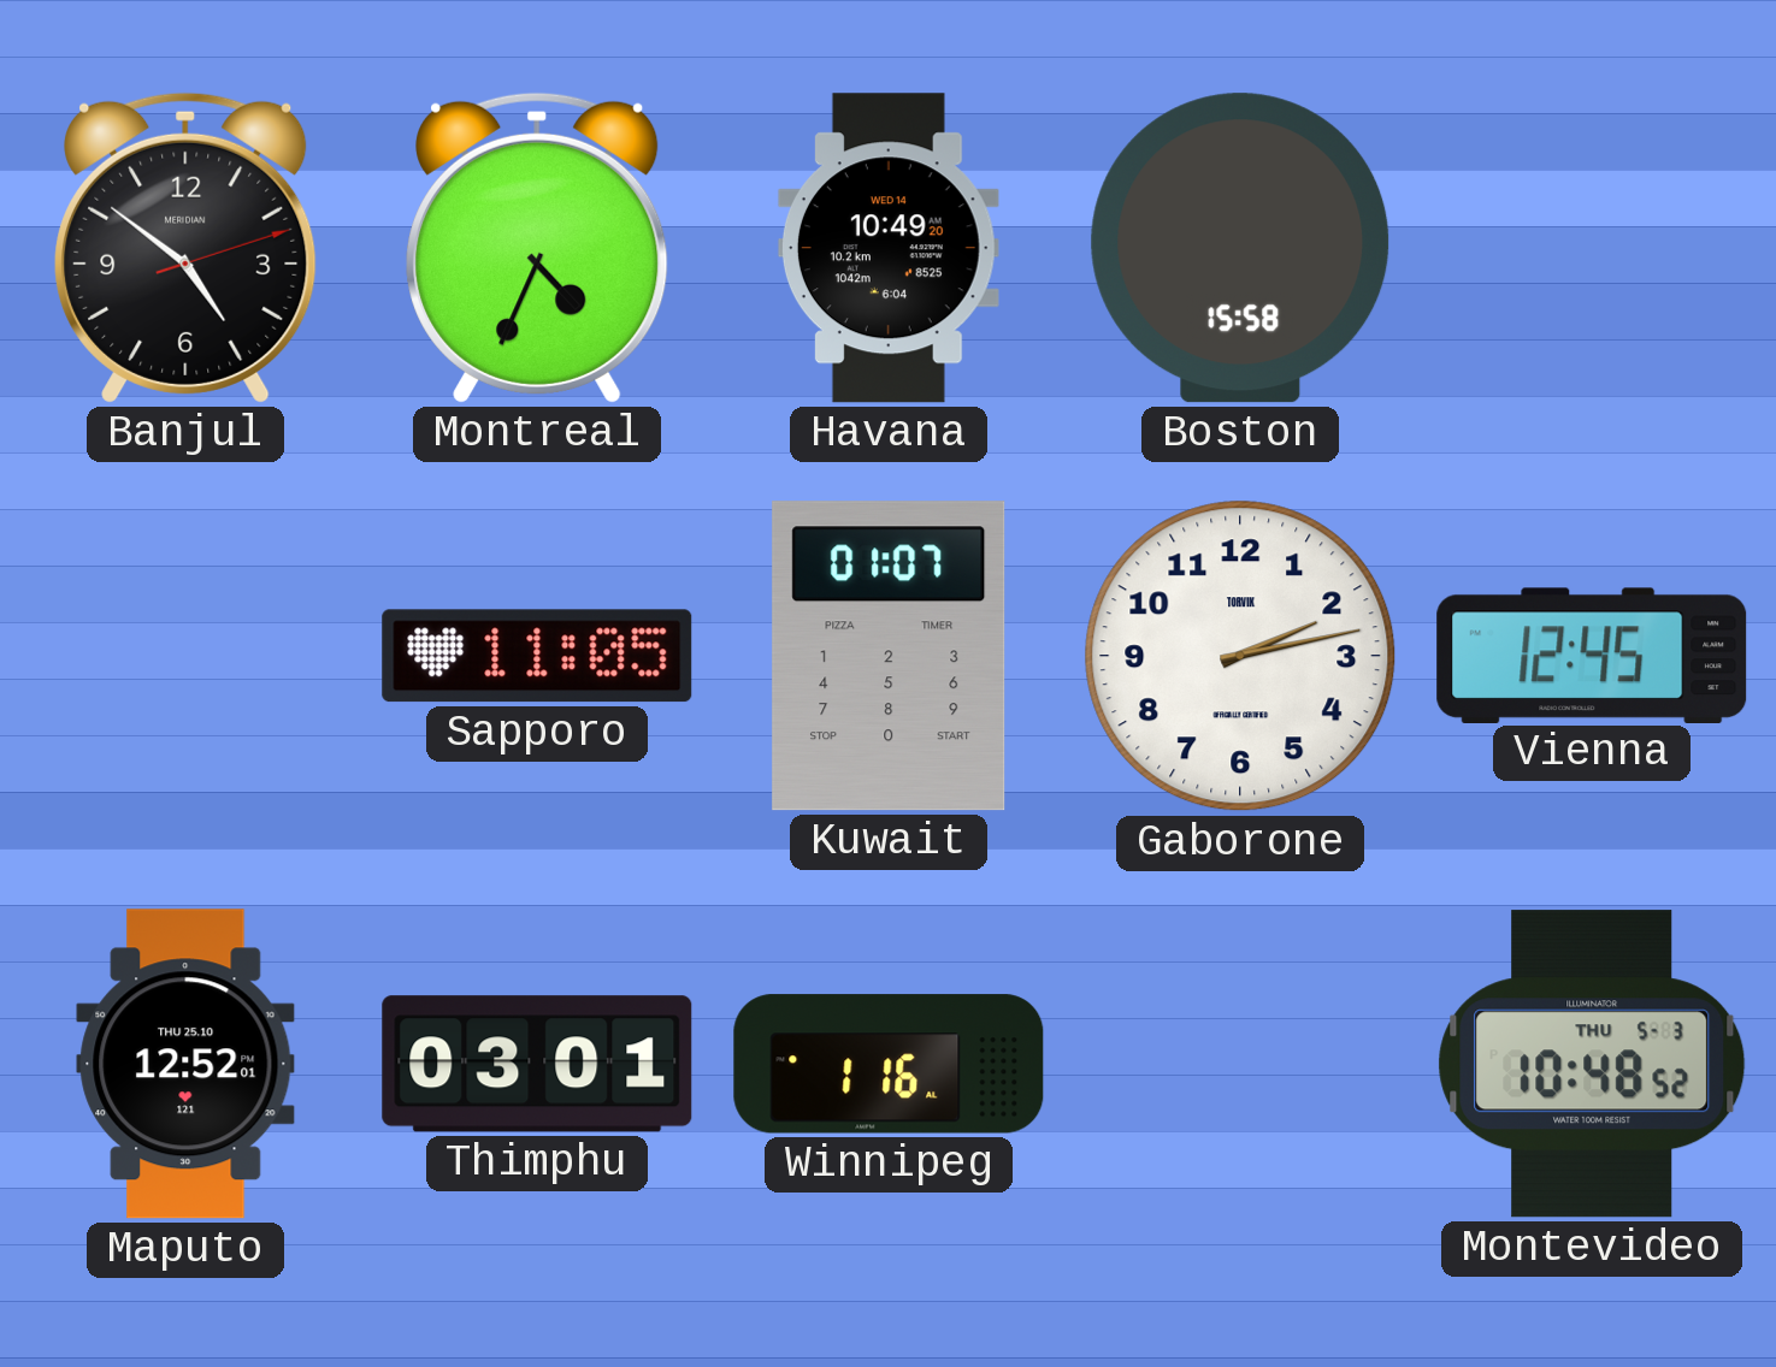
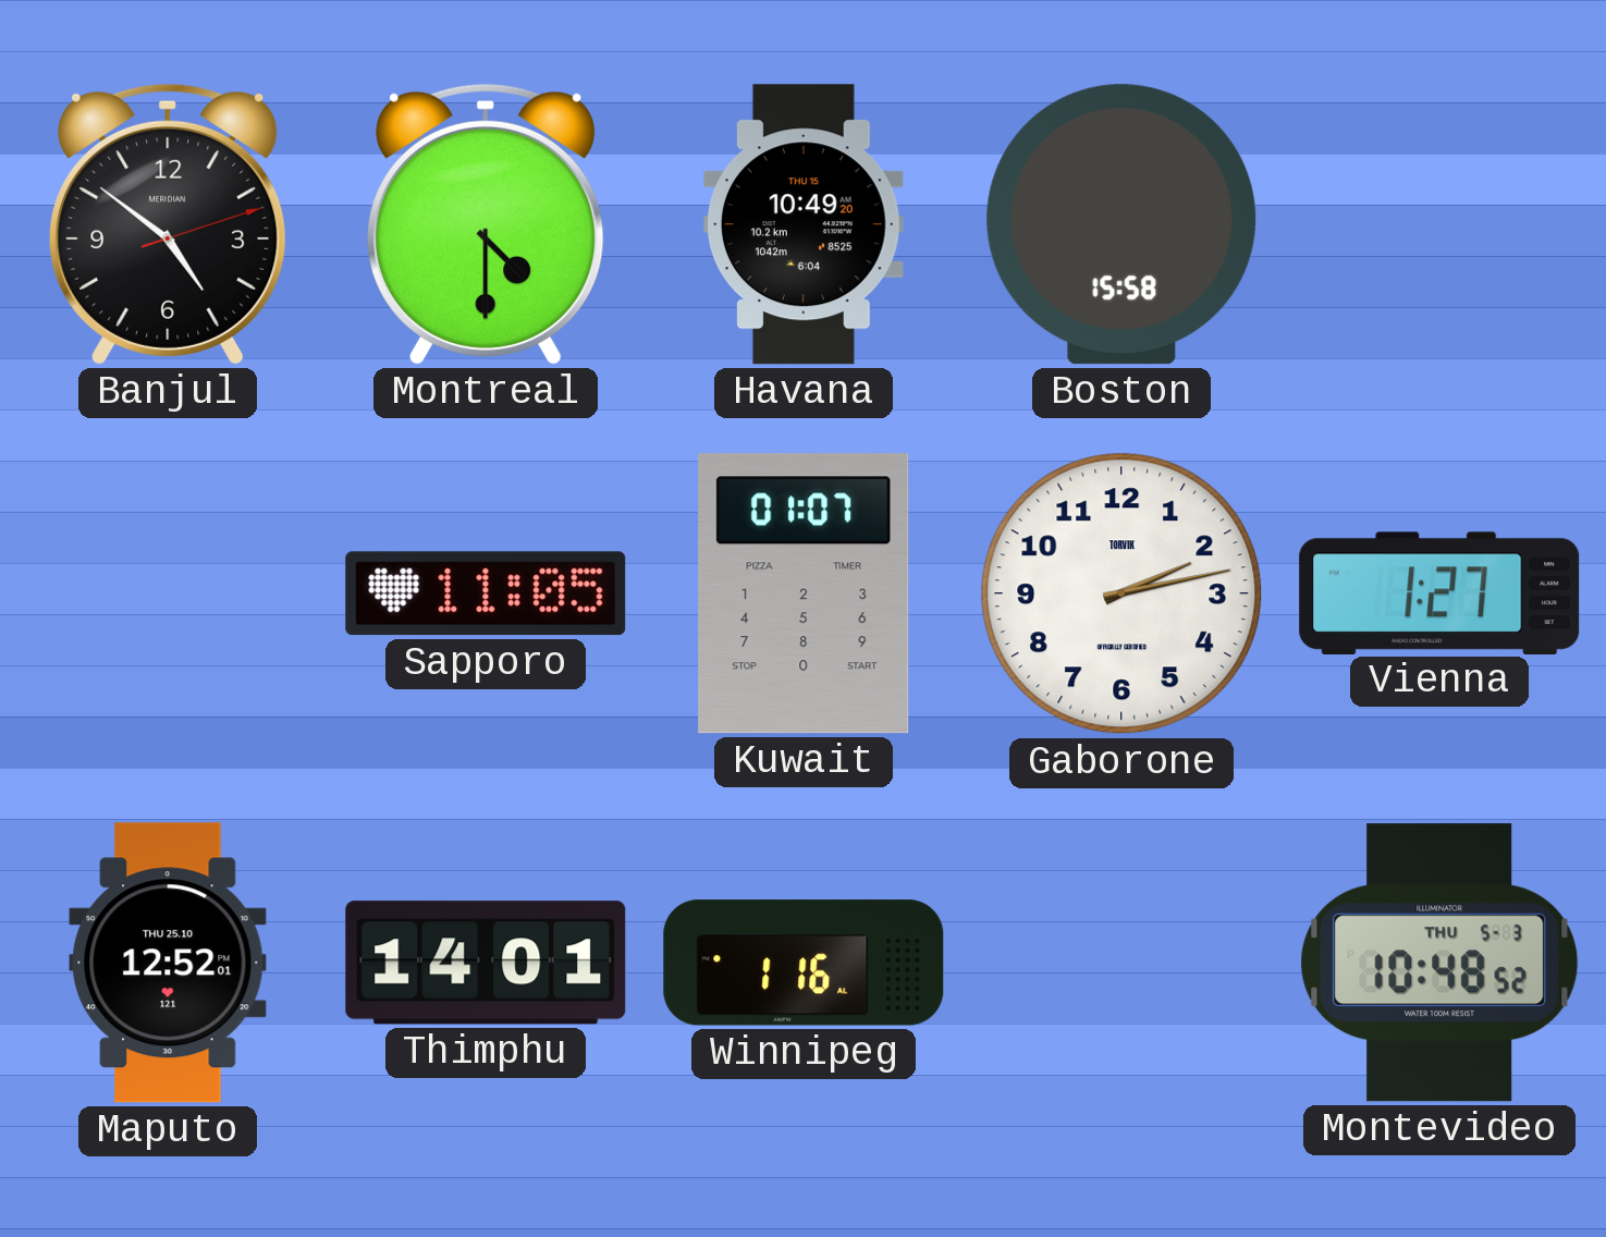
Montreal: 4:34 -> 4:30
Havana date: WED 14 -> THU 15
Vienna: 12:45 -> 1:27
Thimphu: 03:01 -> 14:01
